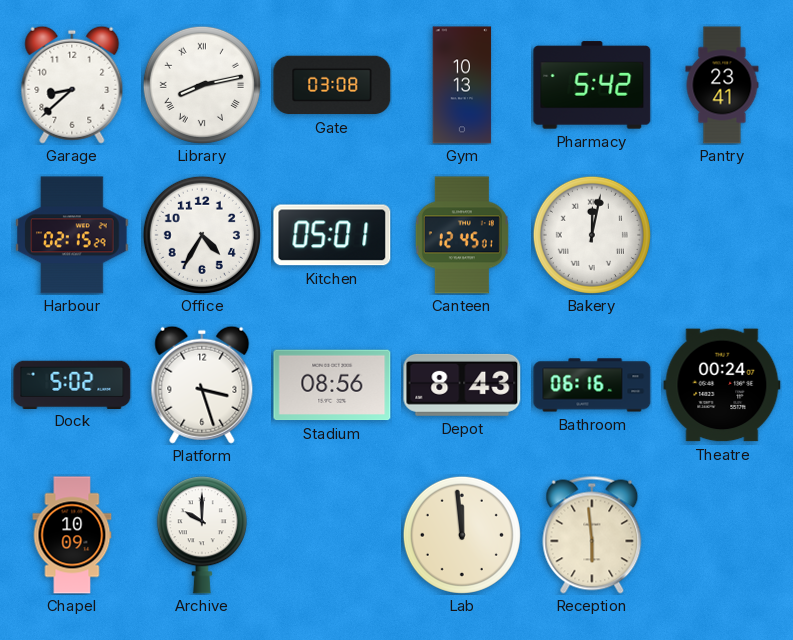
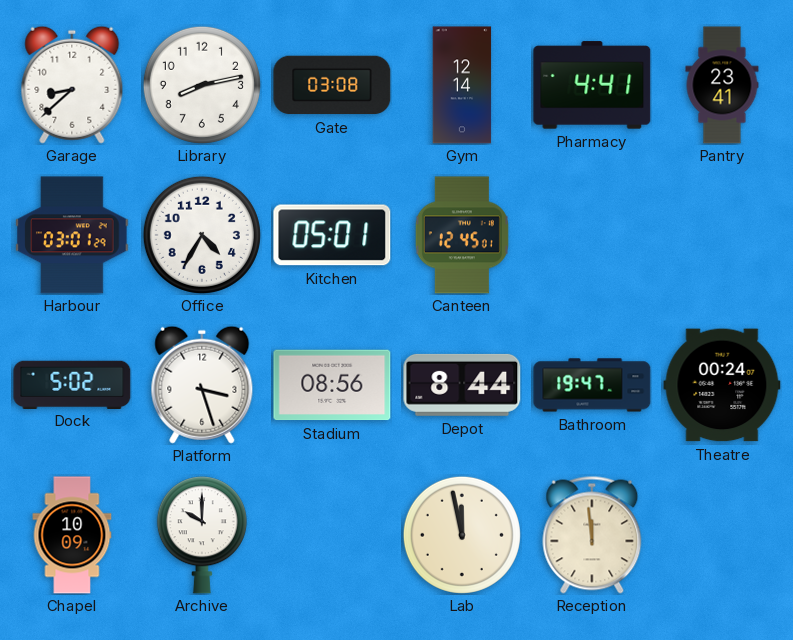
Library numerals: Roman -> Arabic
Gym: 10:13 -> 12:14
Pharmacy: 5:42 -> 4:41
Harbour: 02:15 -> 03:01
Bakery: 12:02 -> none
Depot: 8:43 -> 8:44
Bathroom: 06:16 -> 19:47
Lab: 11:59 -> 11:58
Reception: 5:59 -> 11:59
